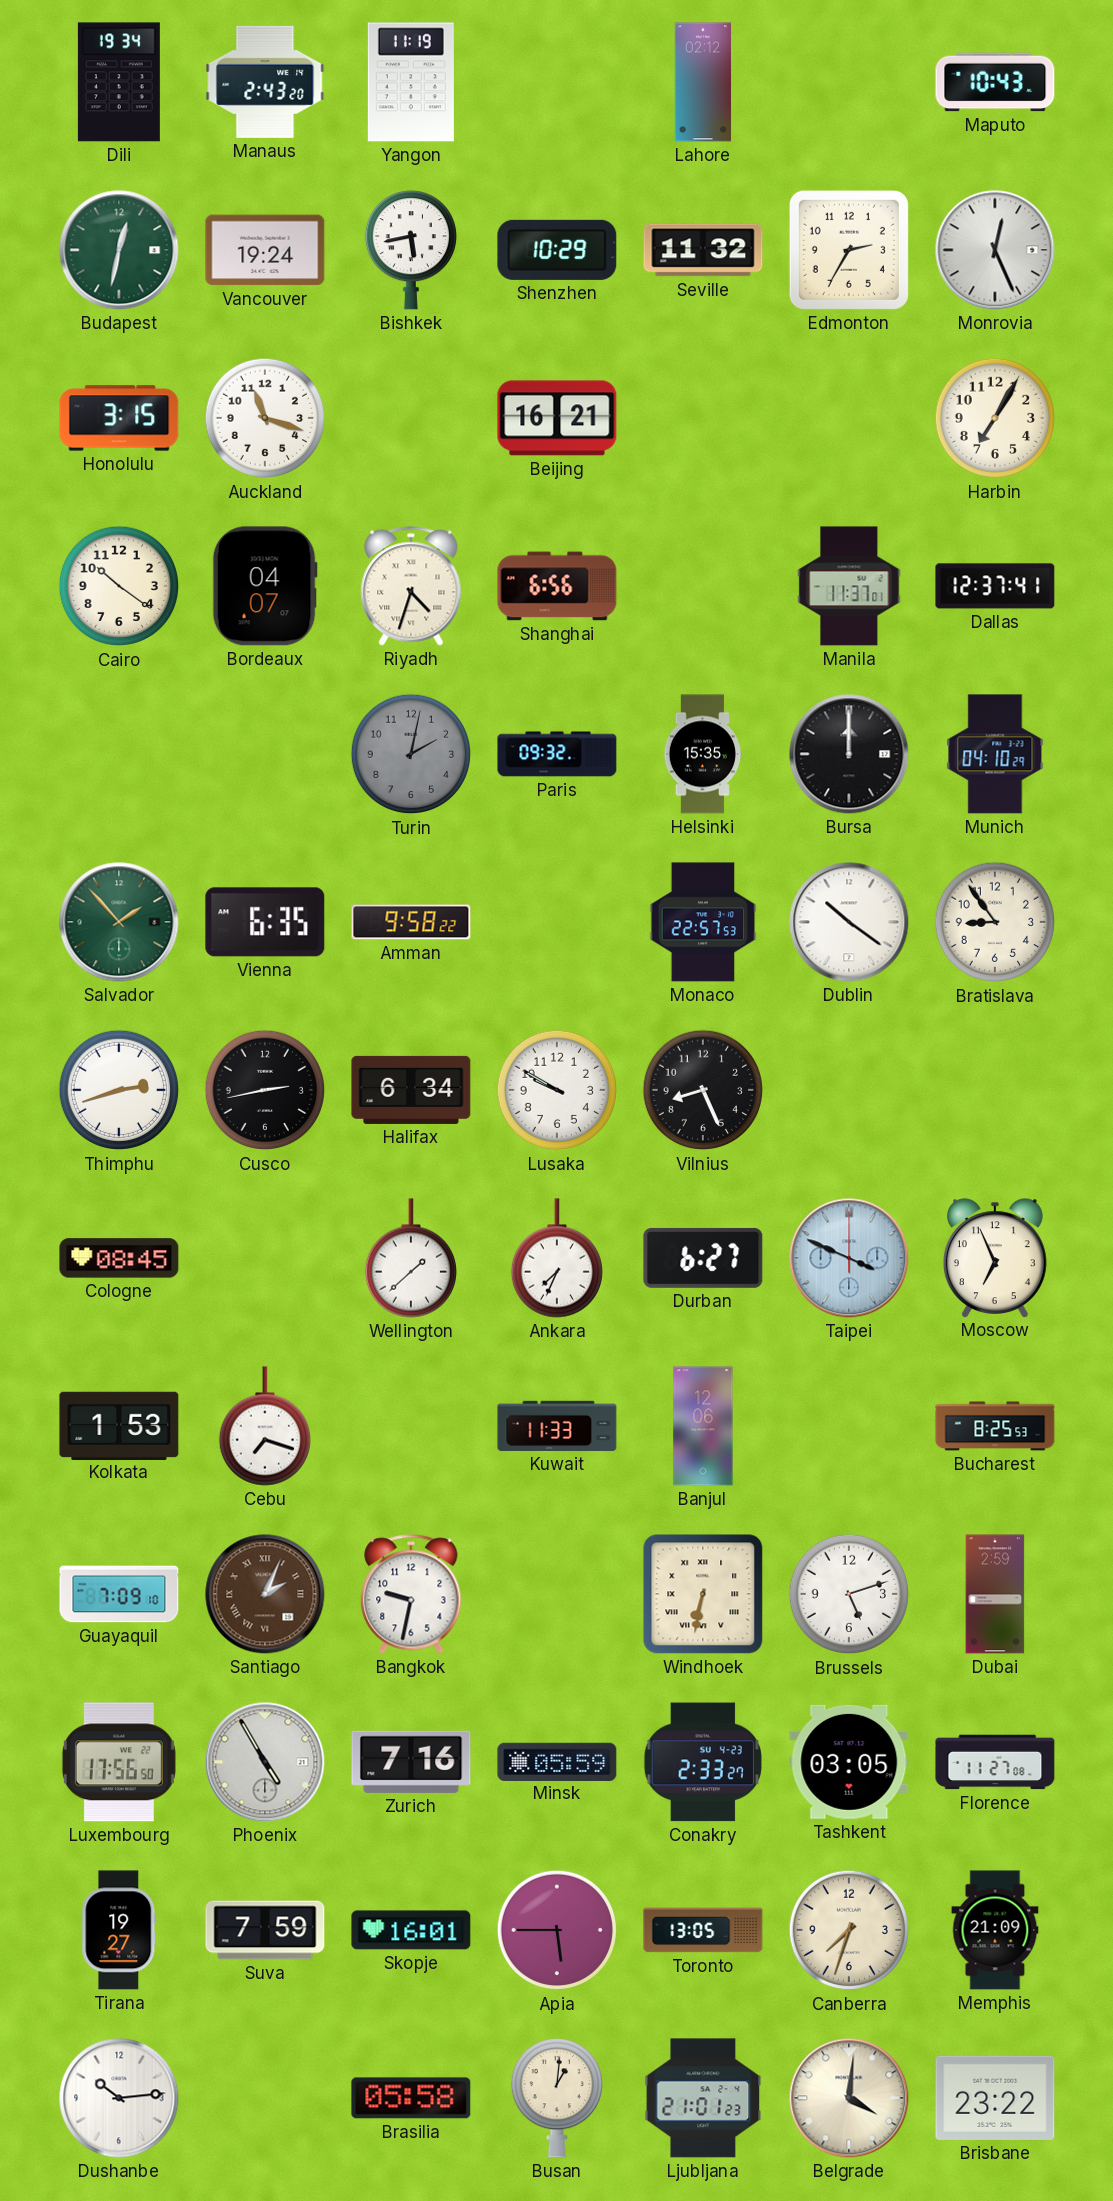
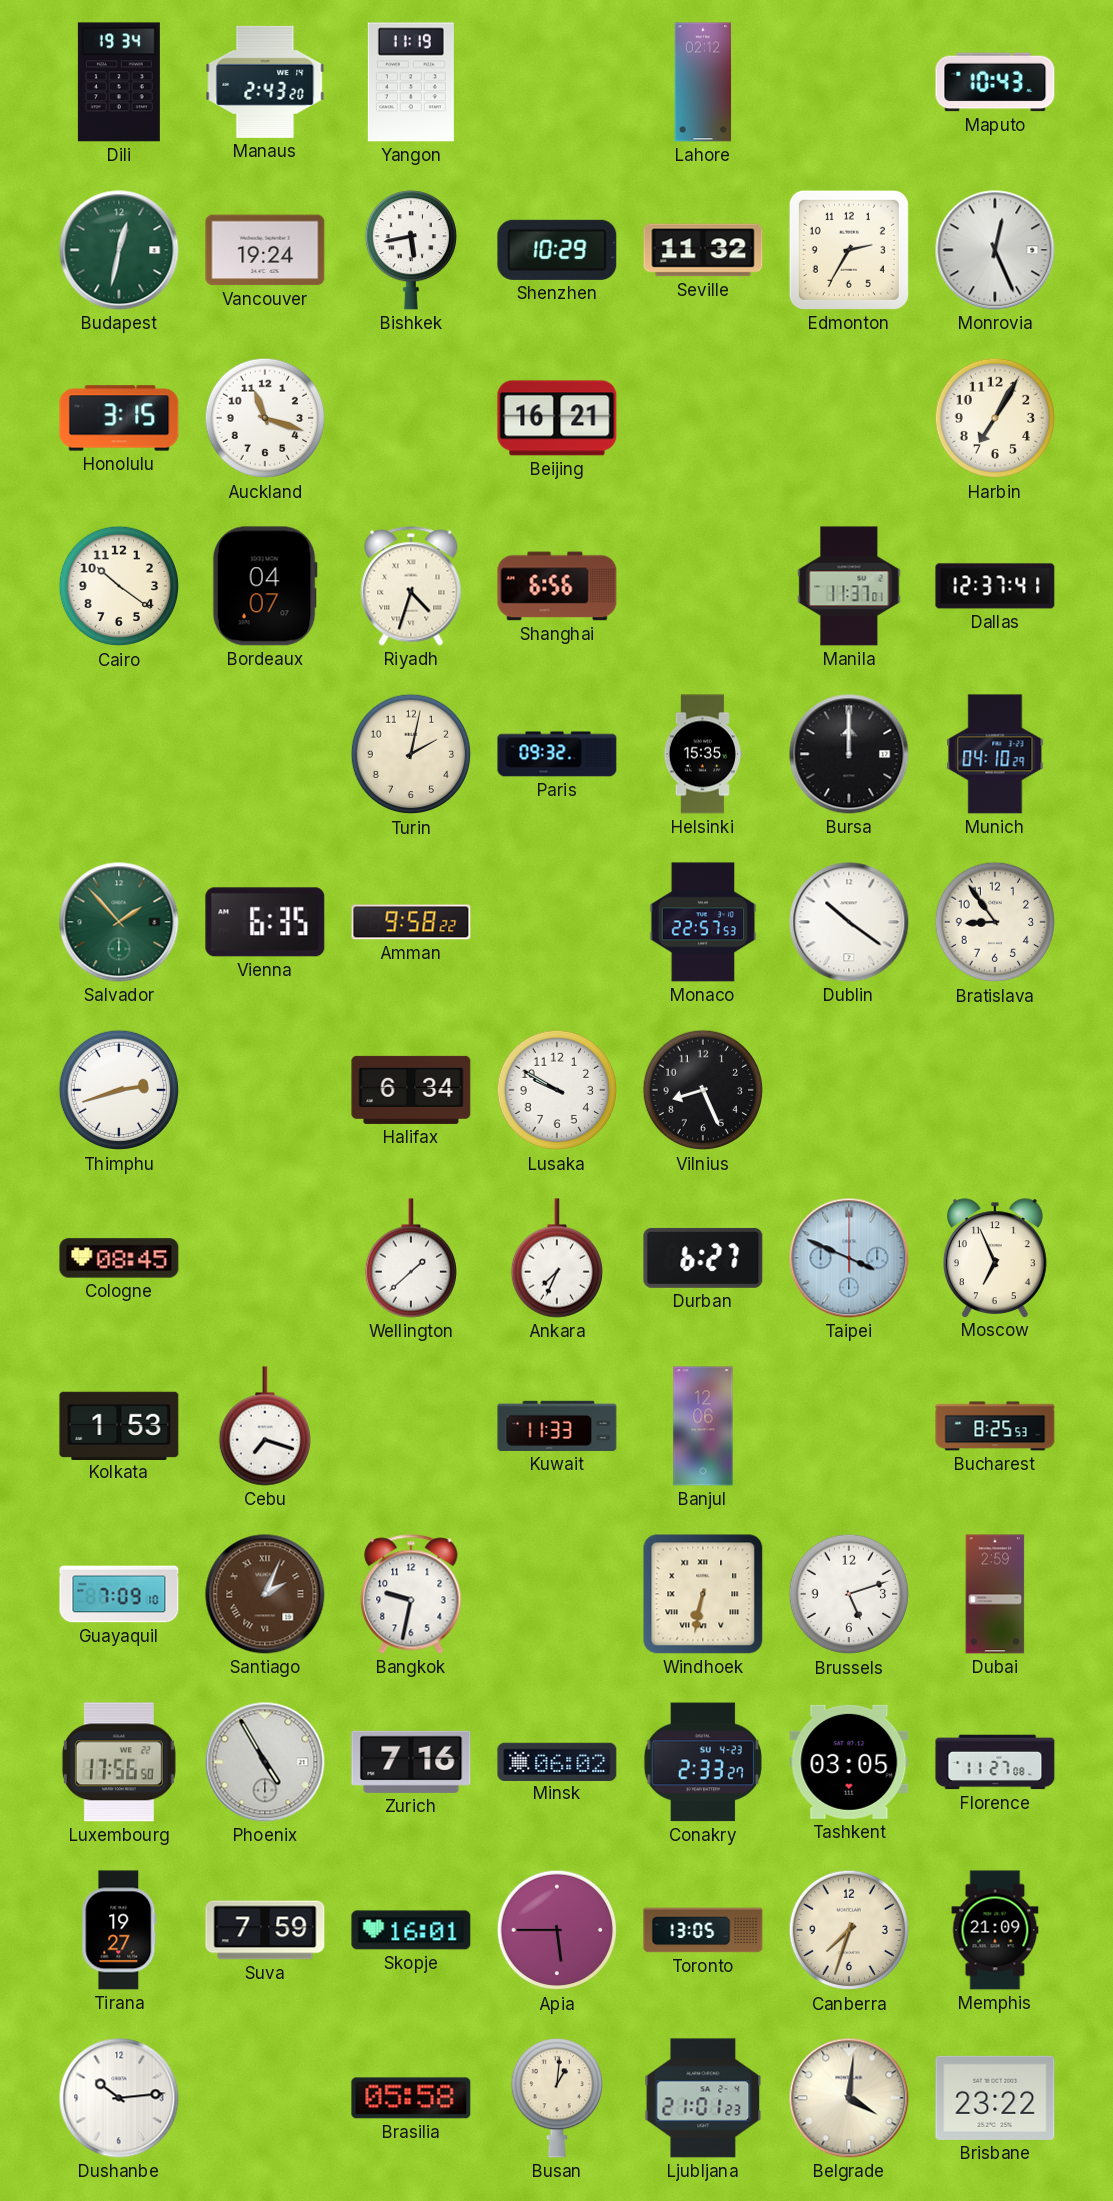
Turin dial: grey -> cream
Cusco: 2:43 -> none
Minsk: 05:59 -> 06:02
